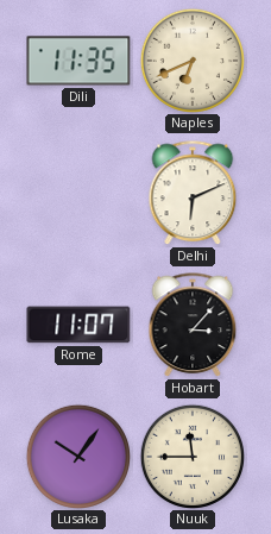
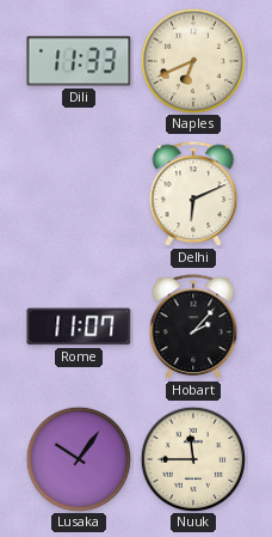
Dili: 11:35 -> 11:33
Hobart: 3:07 -> 2:07
